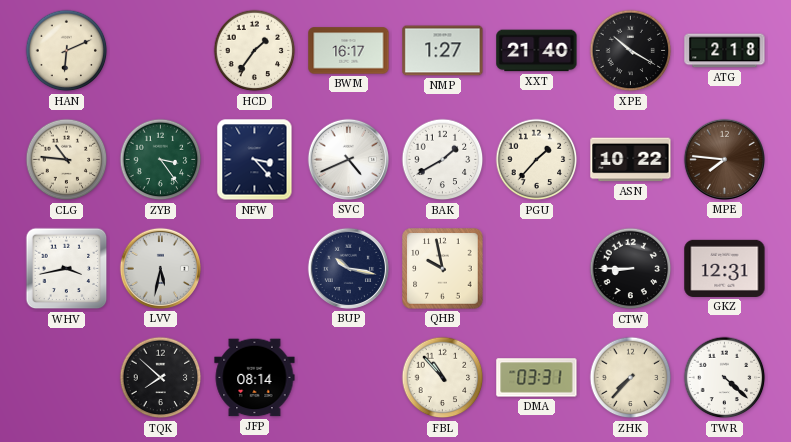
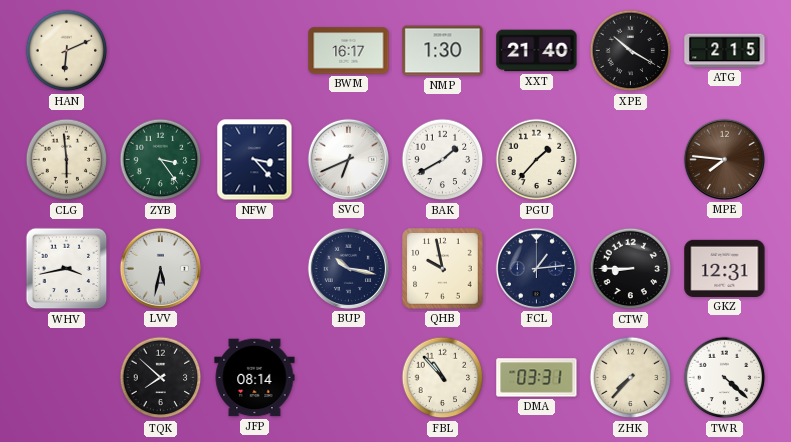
HCD: 1:36 -> none
NMP: 1:27 -> 1:30
ATG: 2:18 -> 2:15
CLG: 10:46 -> 5:59
SVC: 4:41 -> 6:41
ASN: 10:22 -> none
FCL: none -> 1:14
